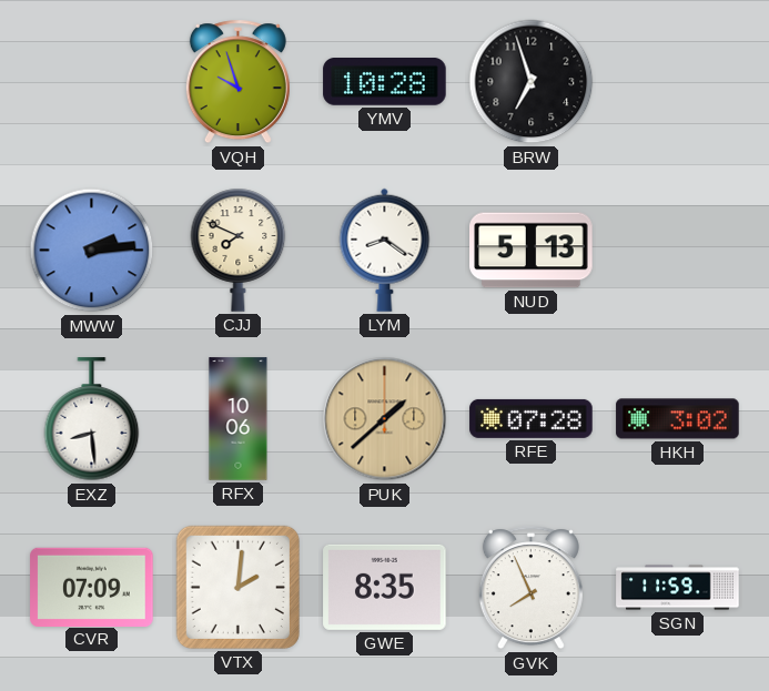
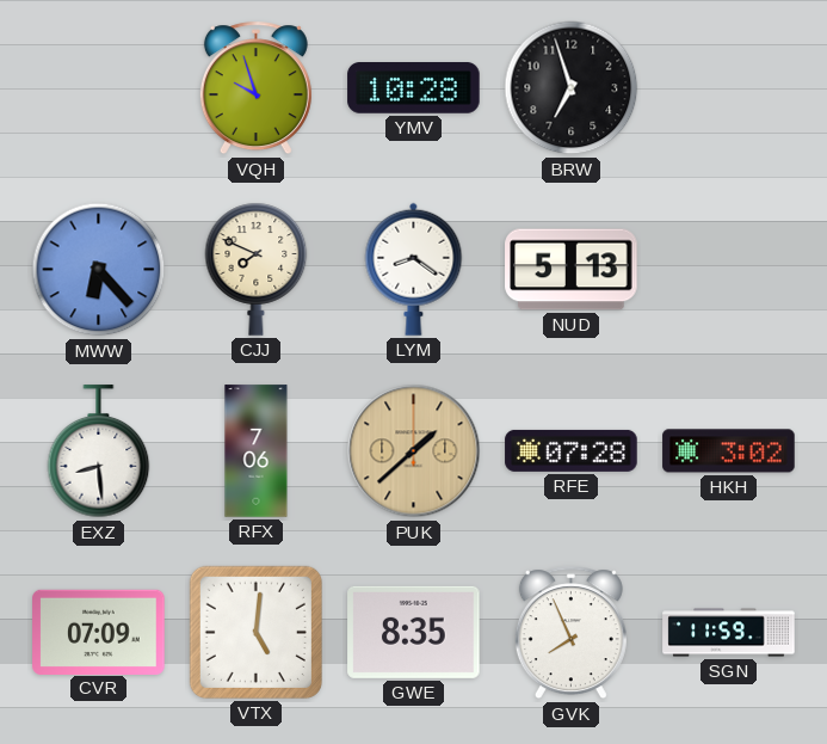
MWW: 2:14 -> 6:23
RFX: 10:06 -> 7:06
VTX: 2:01 -> 5:01
